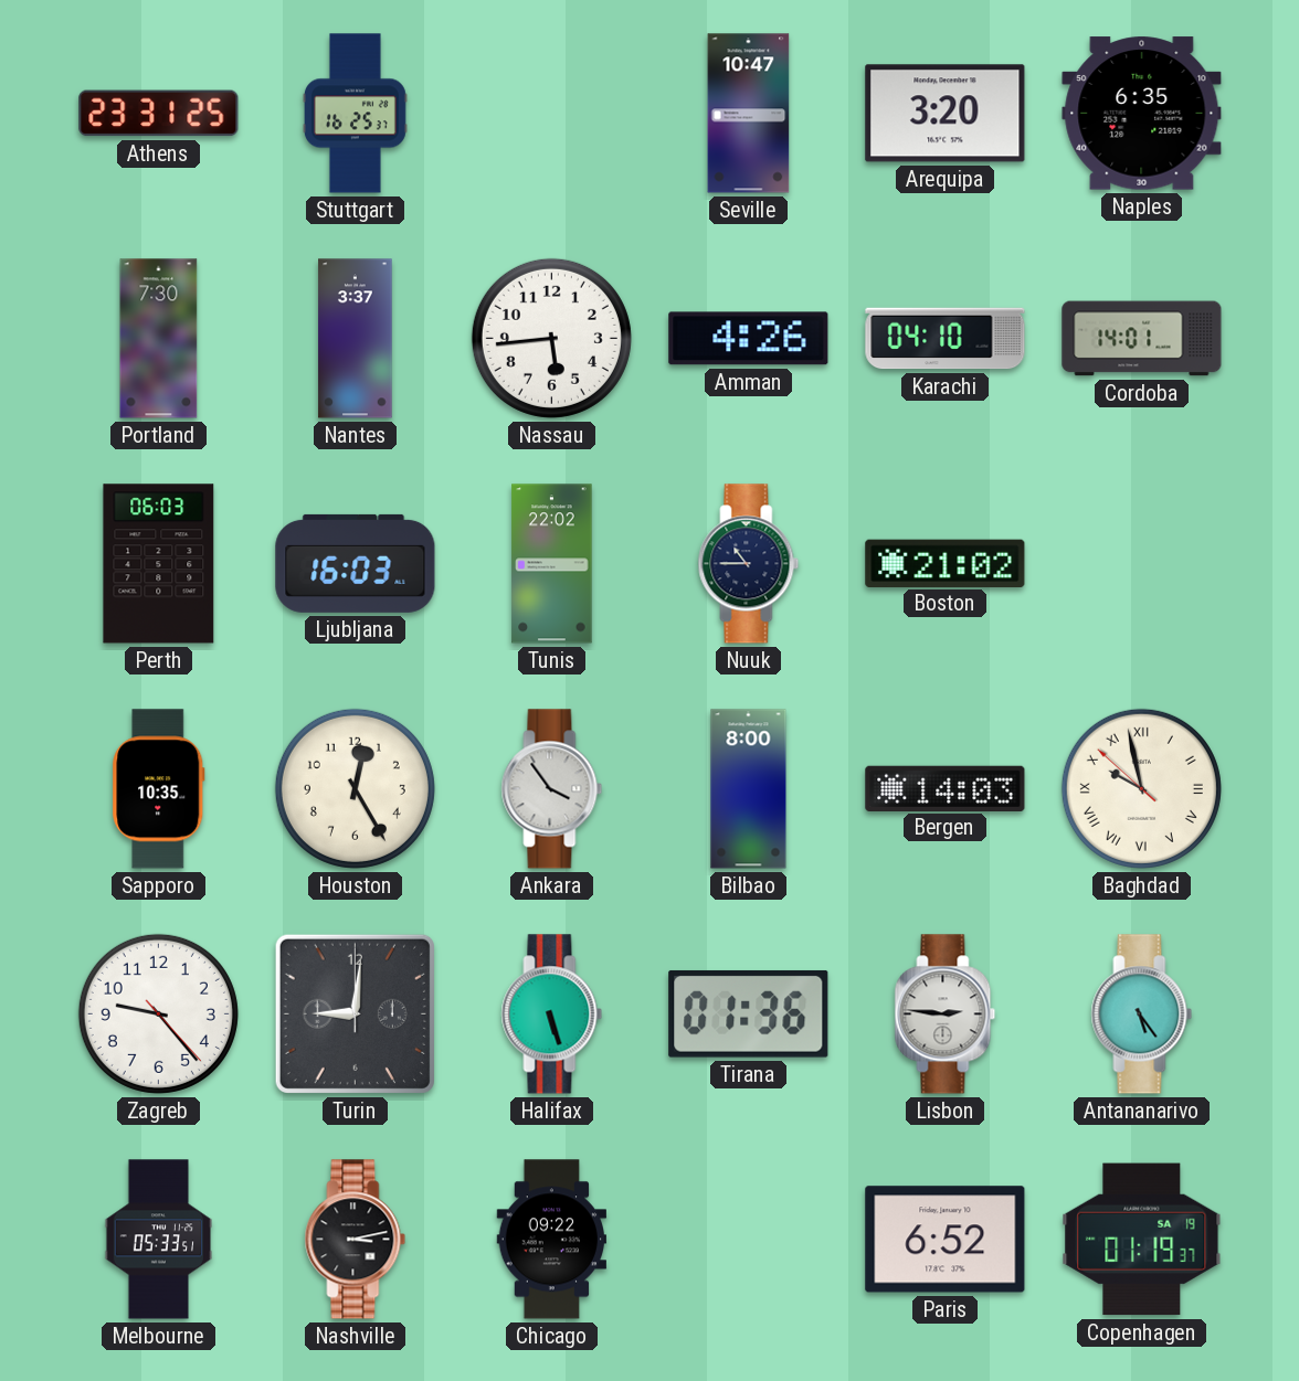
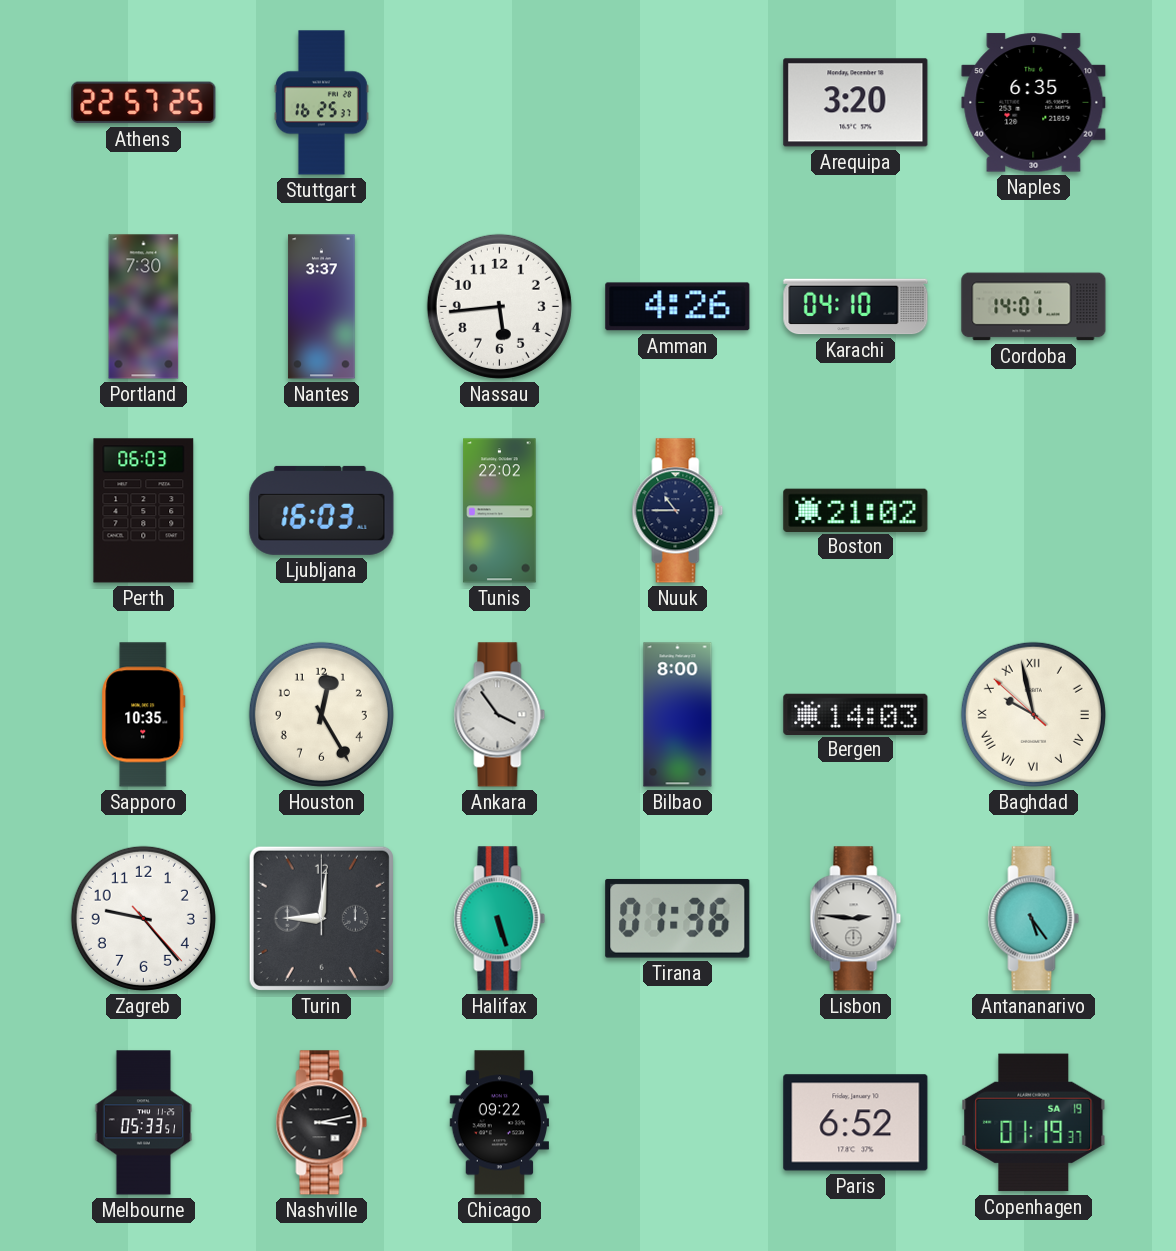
Athens: 23:31 -> 22:57
Seville: 10:47 -> none
